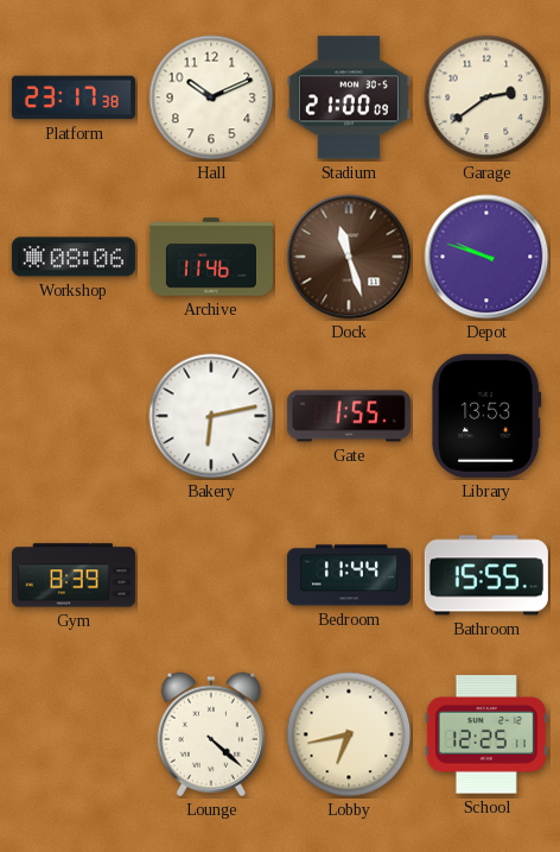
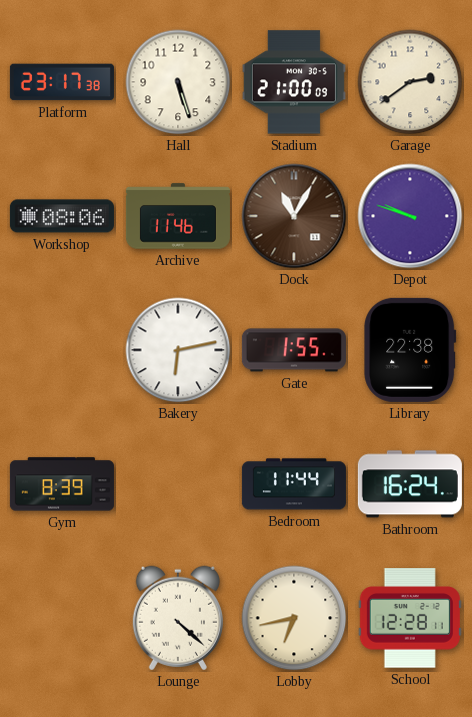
Hall: 10:11 -> 5:27
Dock: 11:27 -> 11:05
Library: 13:53 -> 22:38
Bathroom: 15:55 -> 16:24
School: 12:25 -> 12:28
